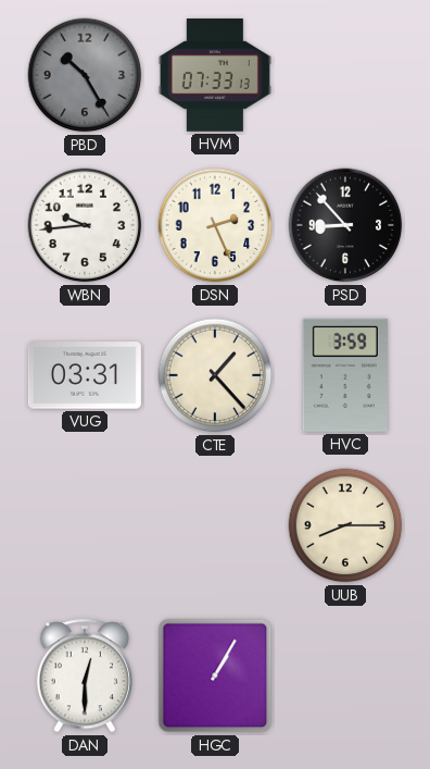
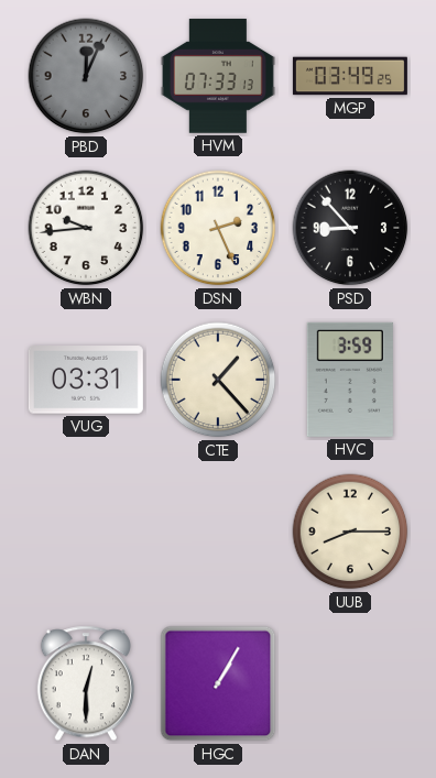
PBD: 10:25 -> 12:04
MGP: none -> 03:49
